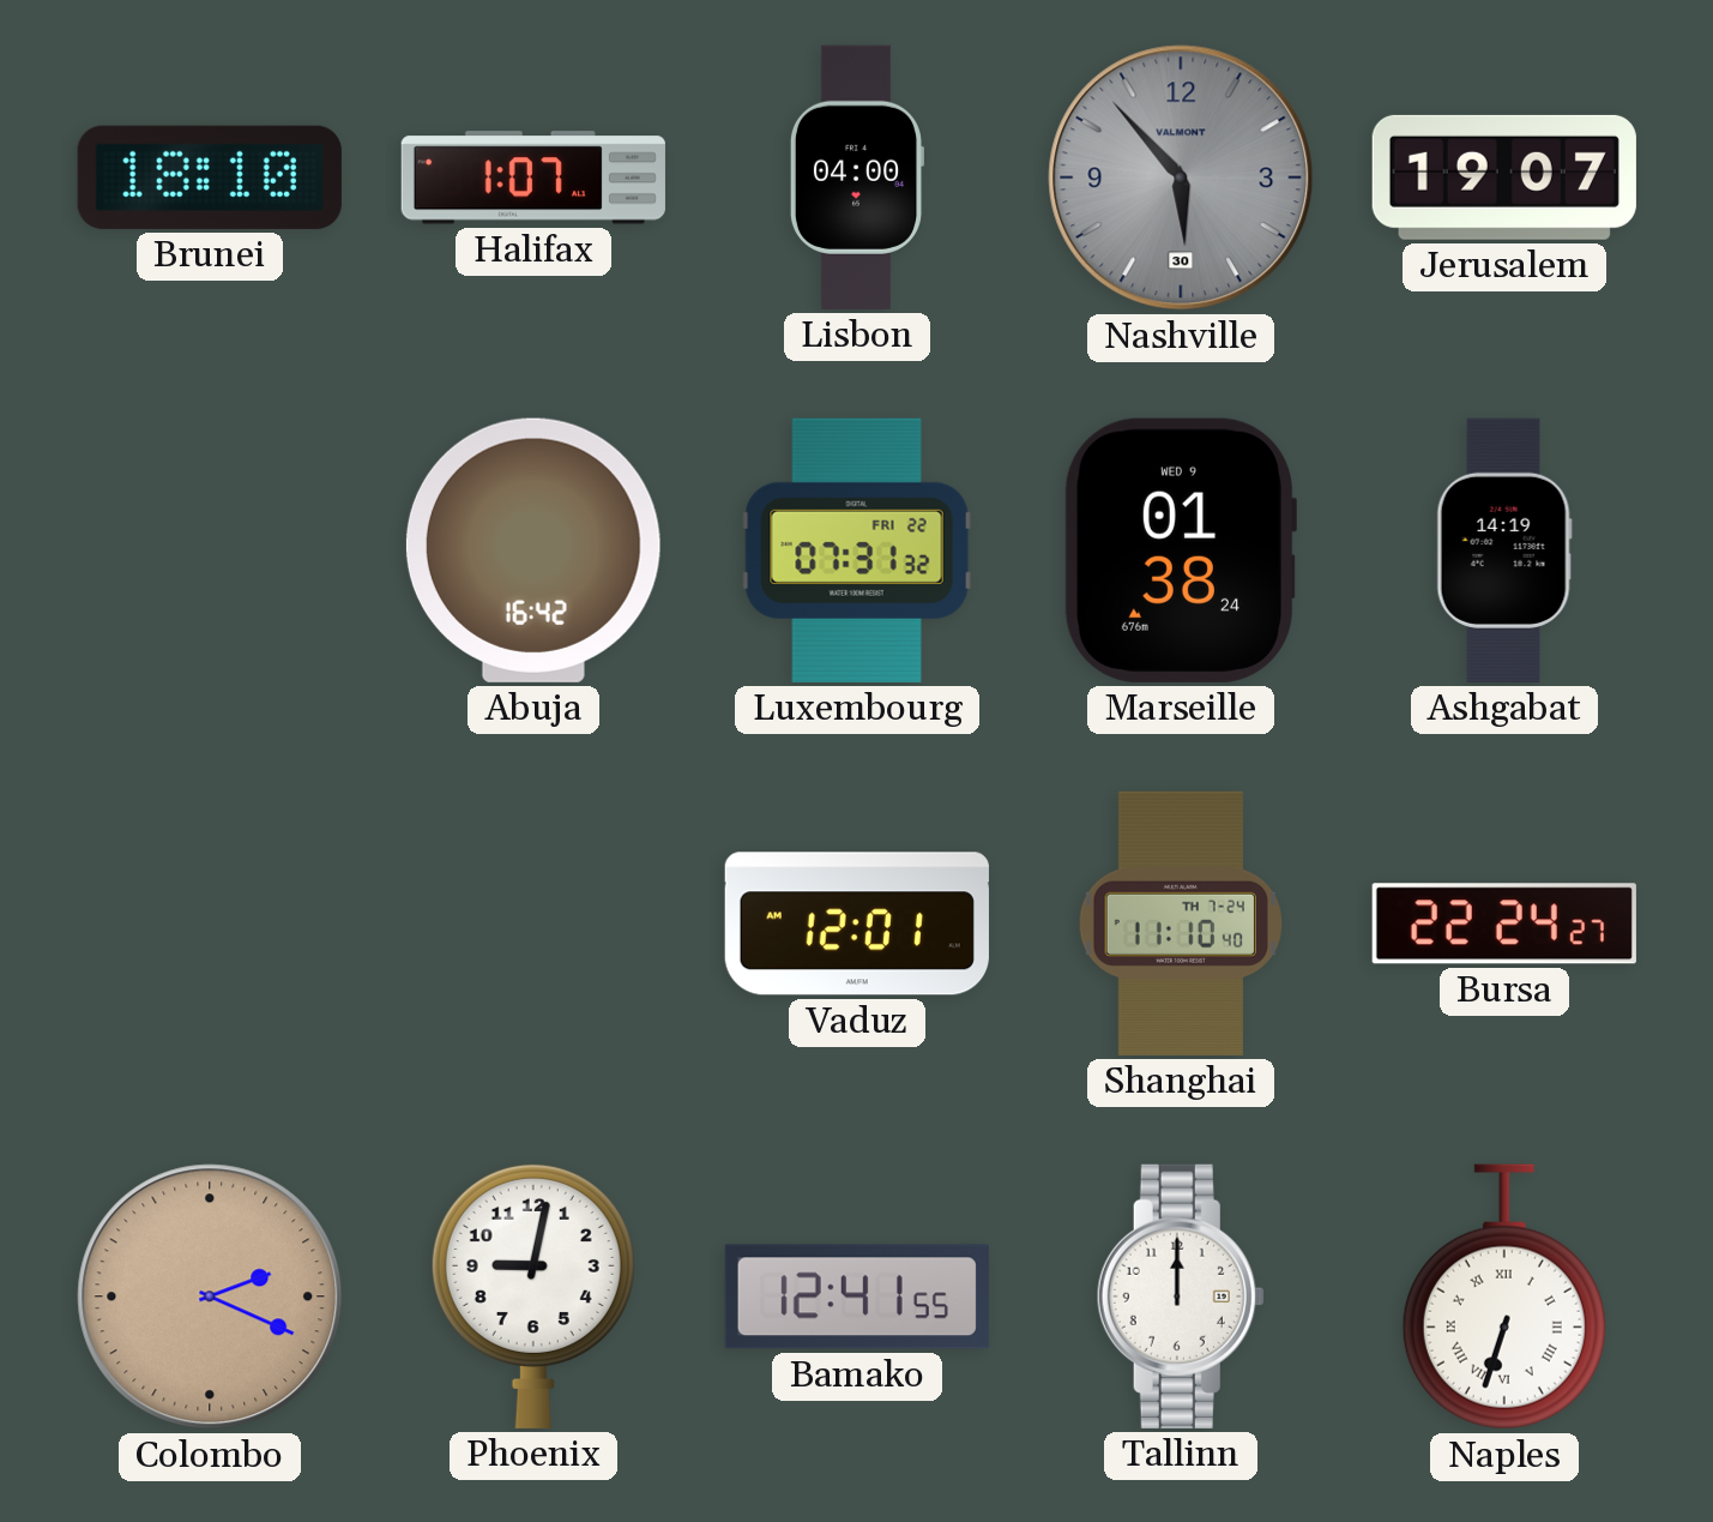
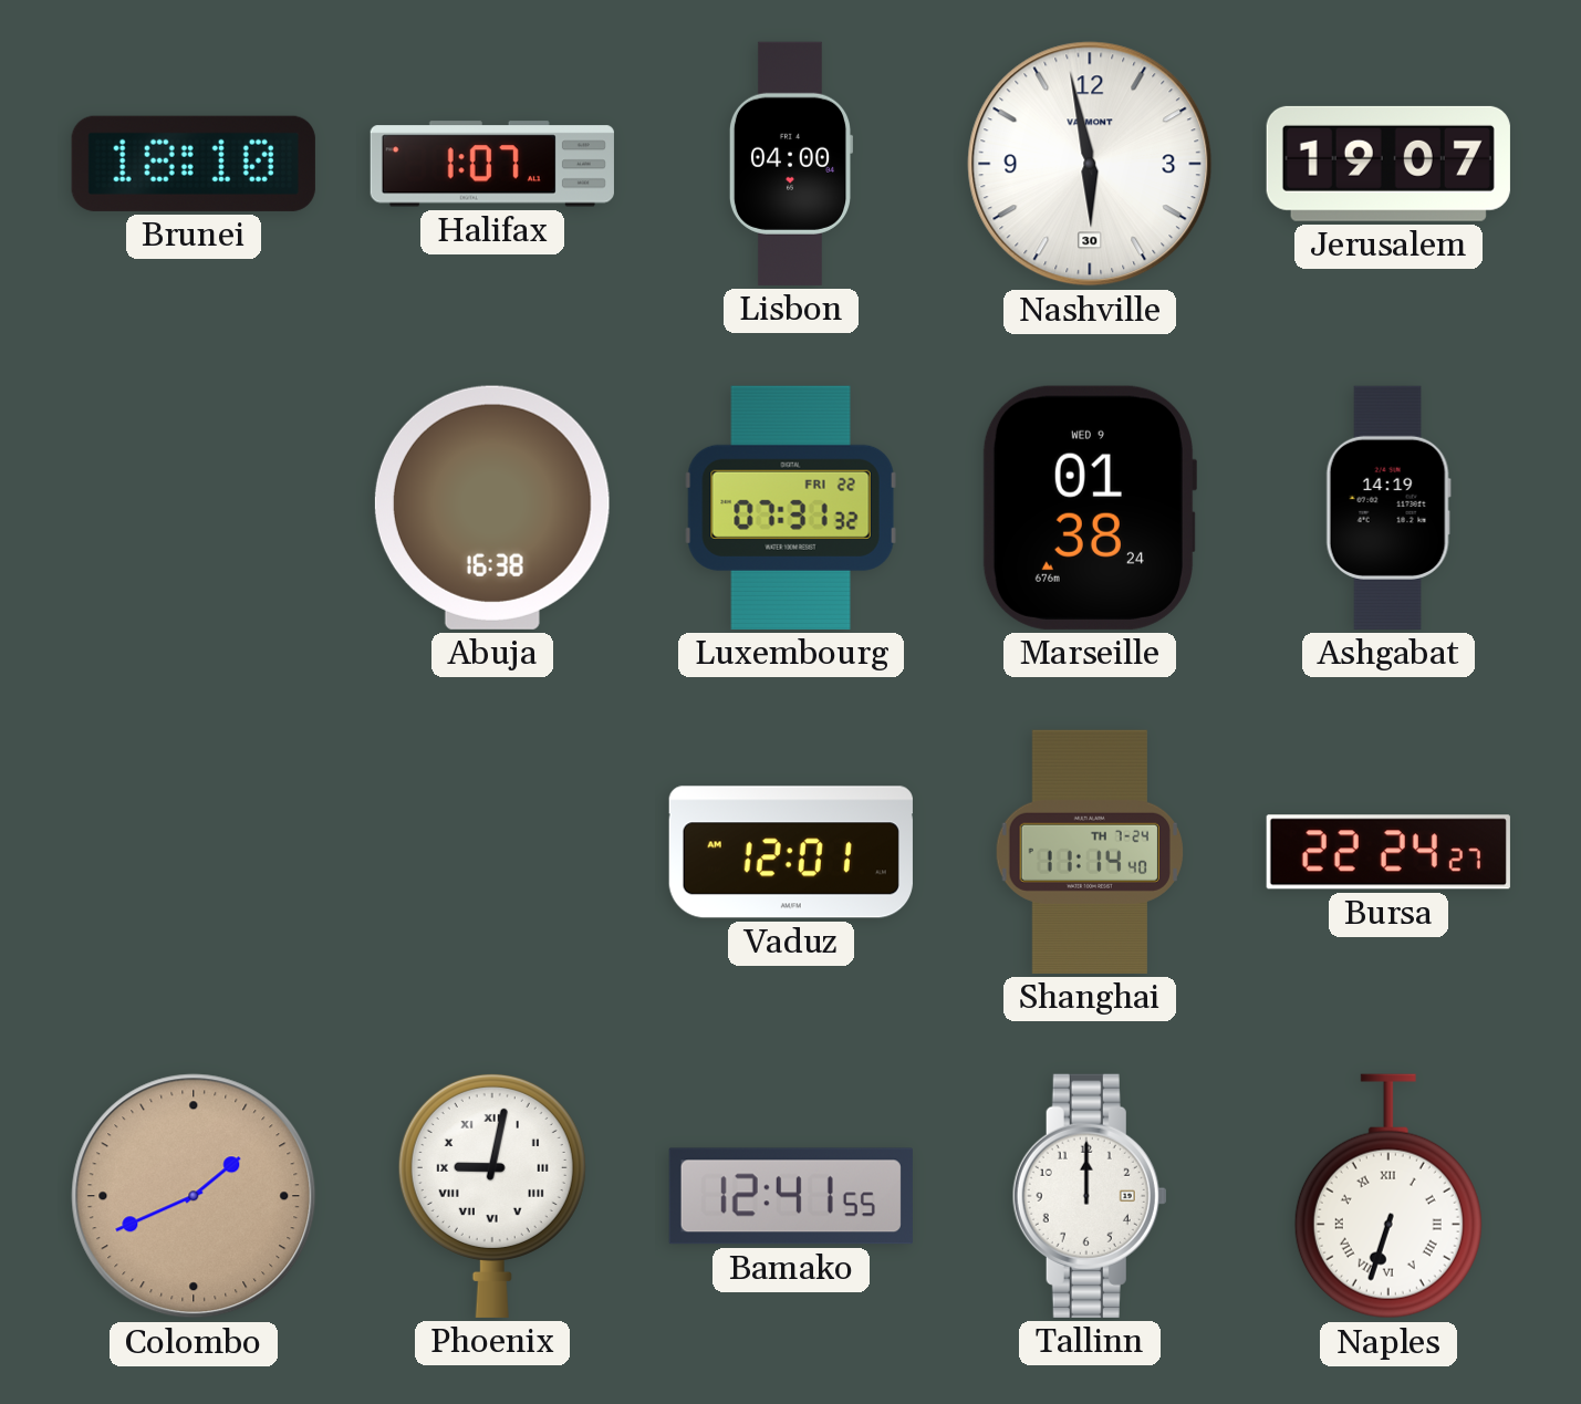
Nashville: 5:53 -> 5:58
Nashville dial: grey -> white
Abuja: 16:42 -> 16:38
Shanghai: 11:10 -> 11:14
Colombo: 2:19 -> 1:41
Phoenix numerals: Arabic -> Roman
